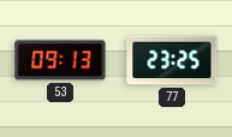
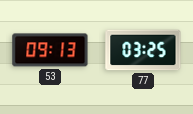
77: 23:25 -> 03:25
